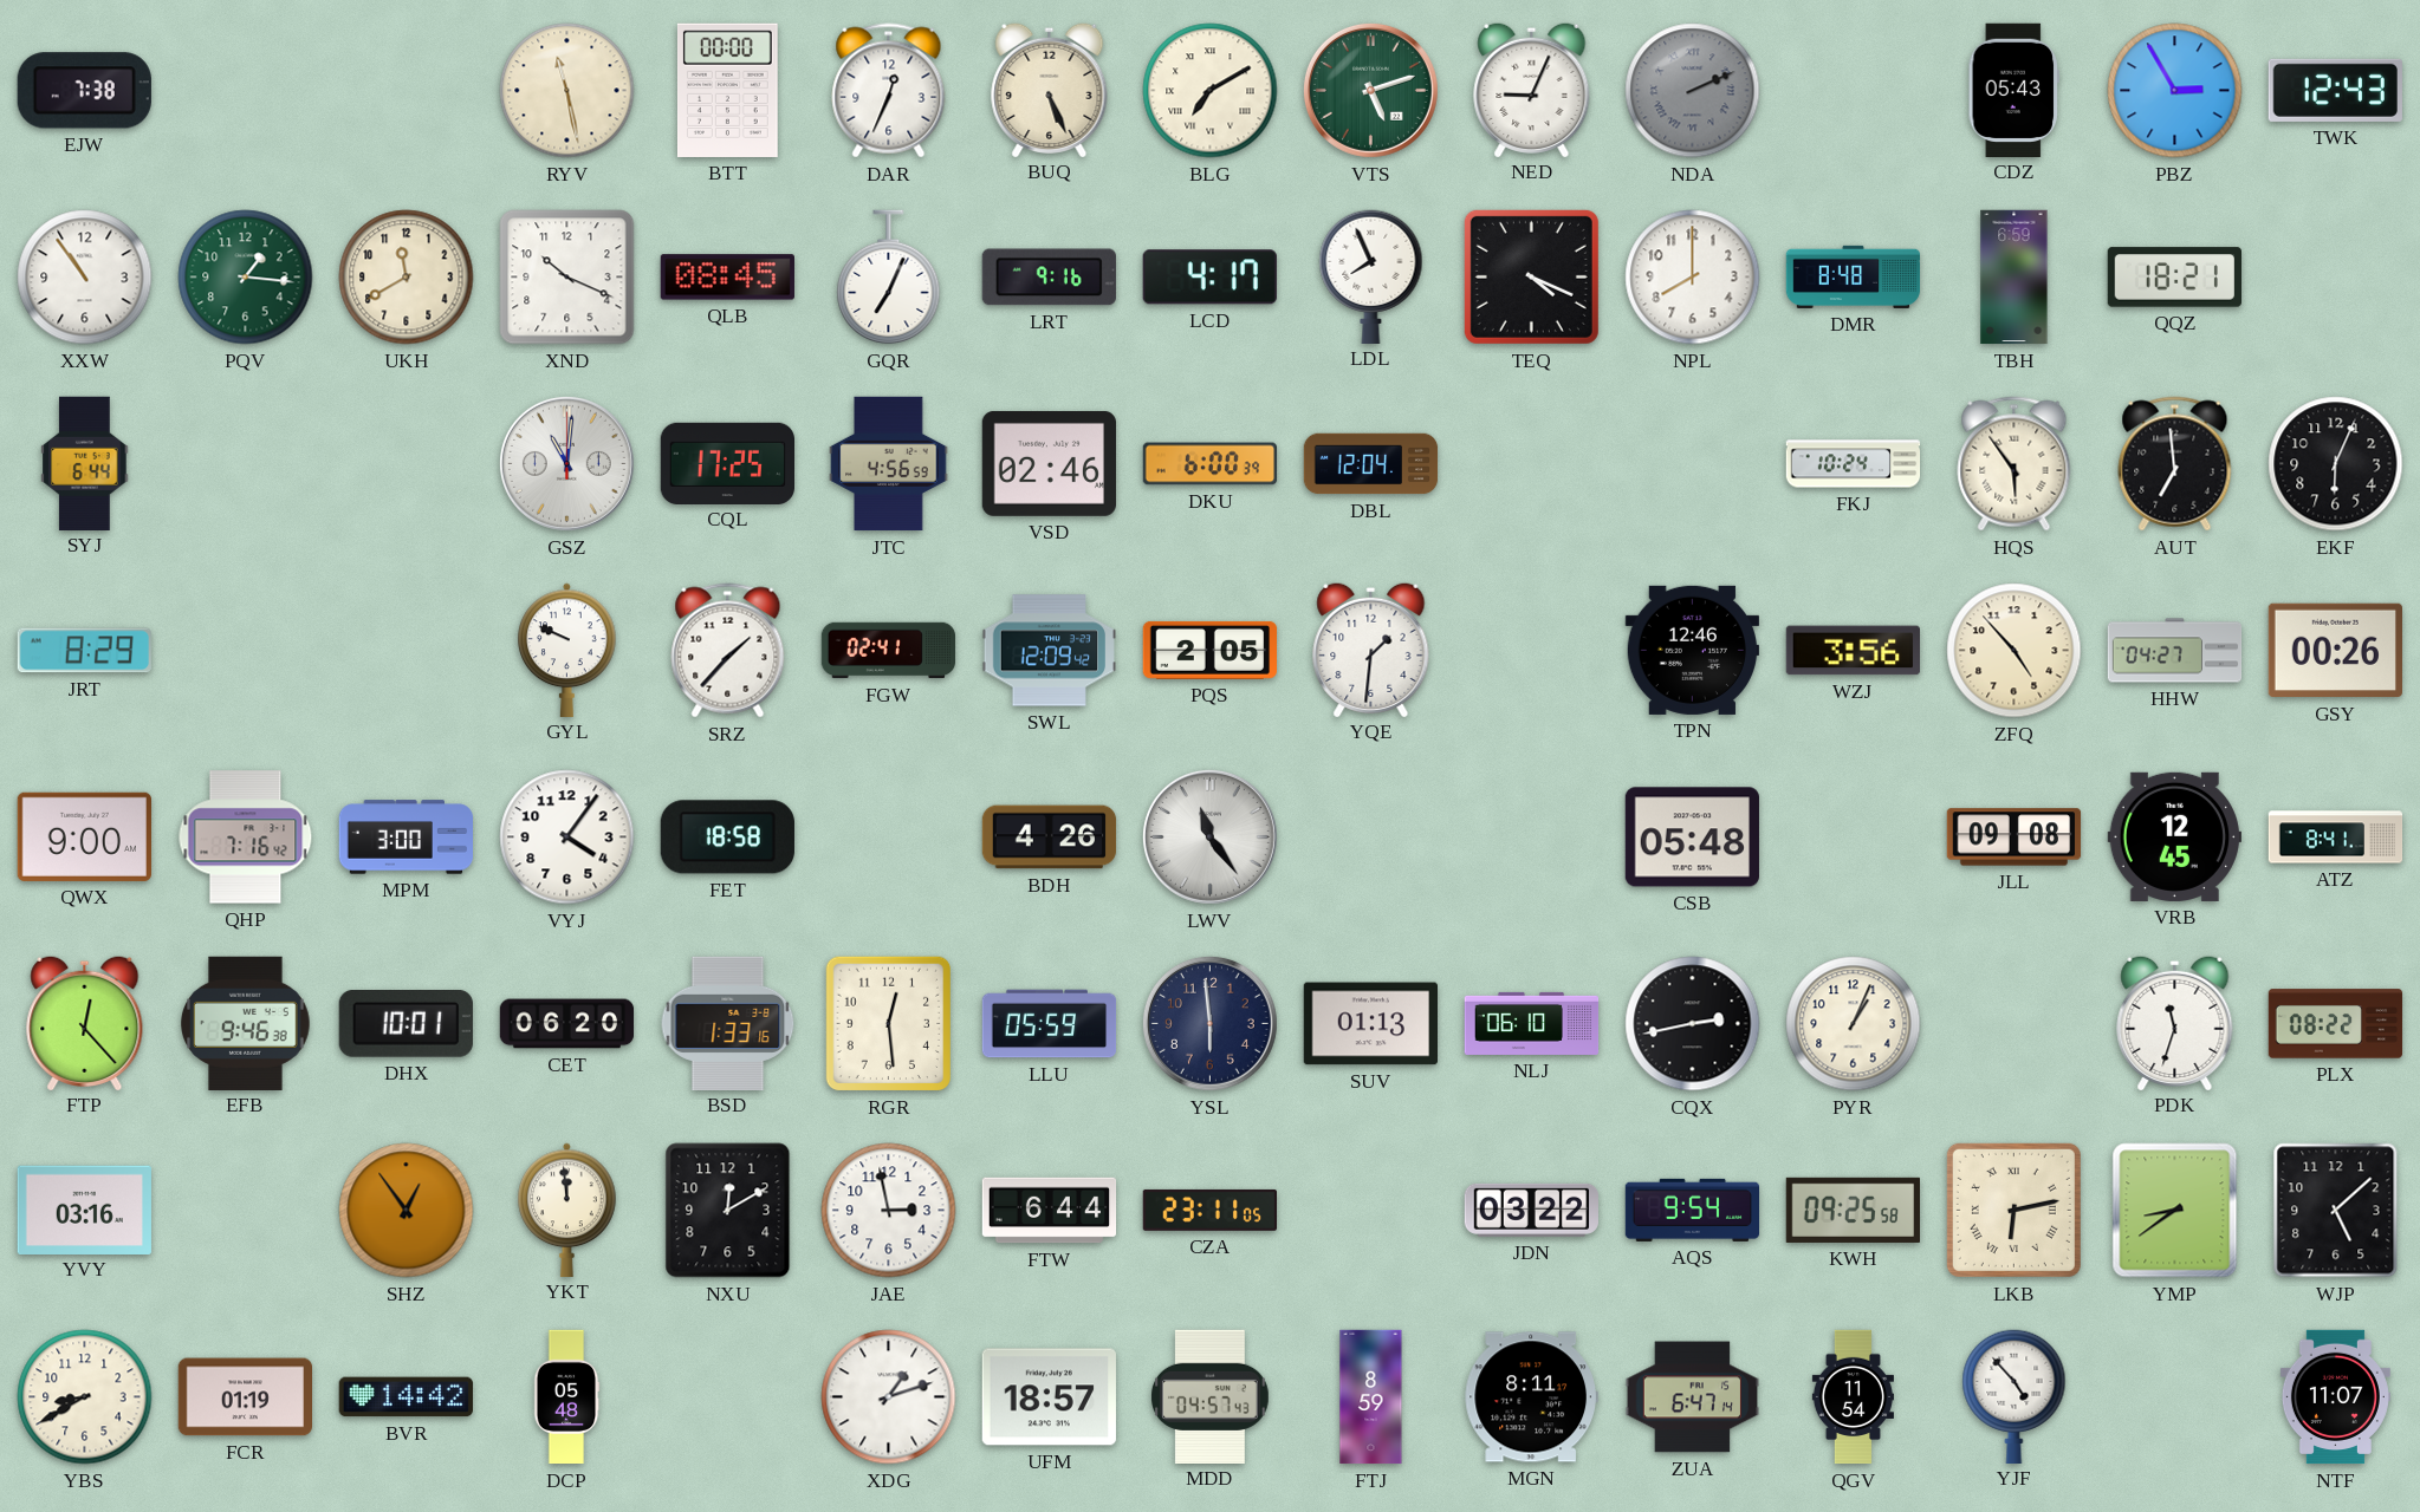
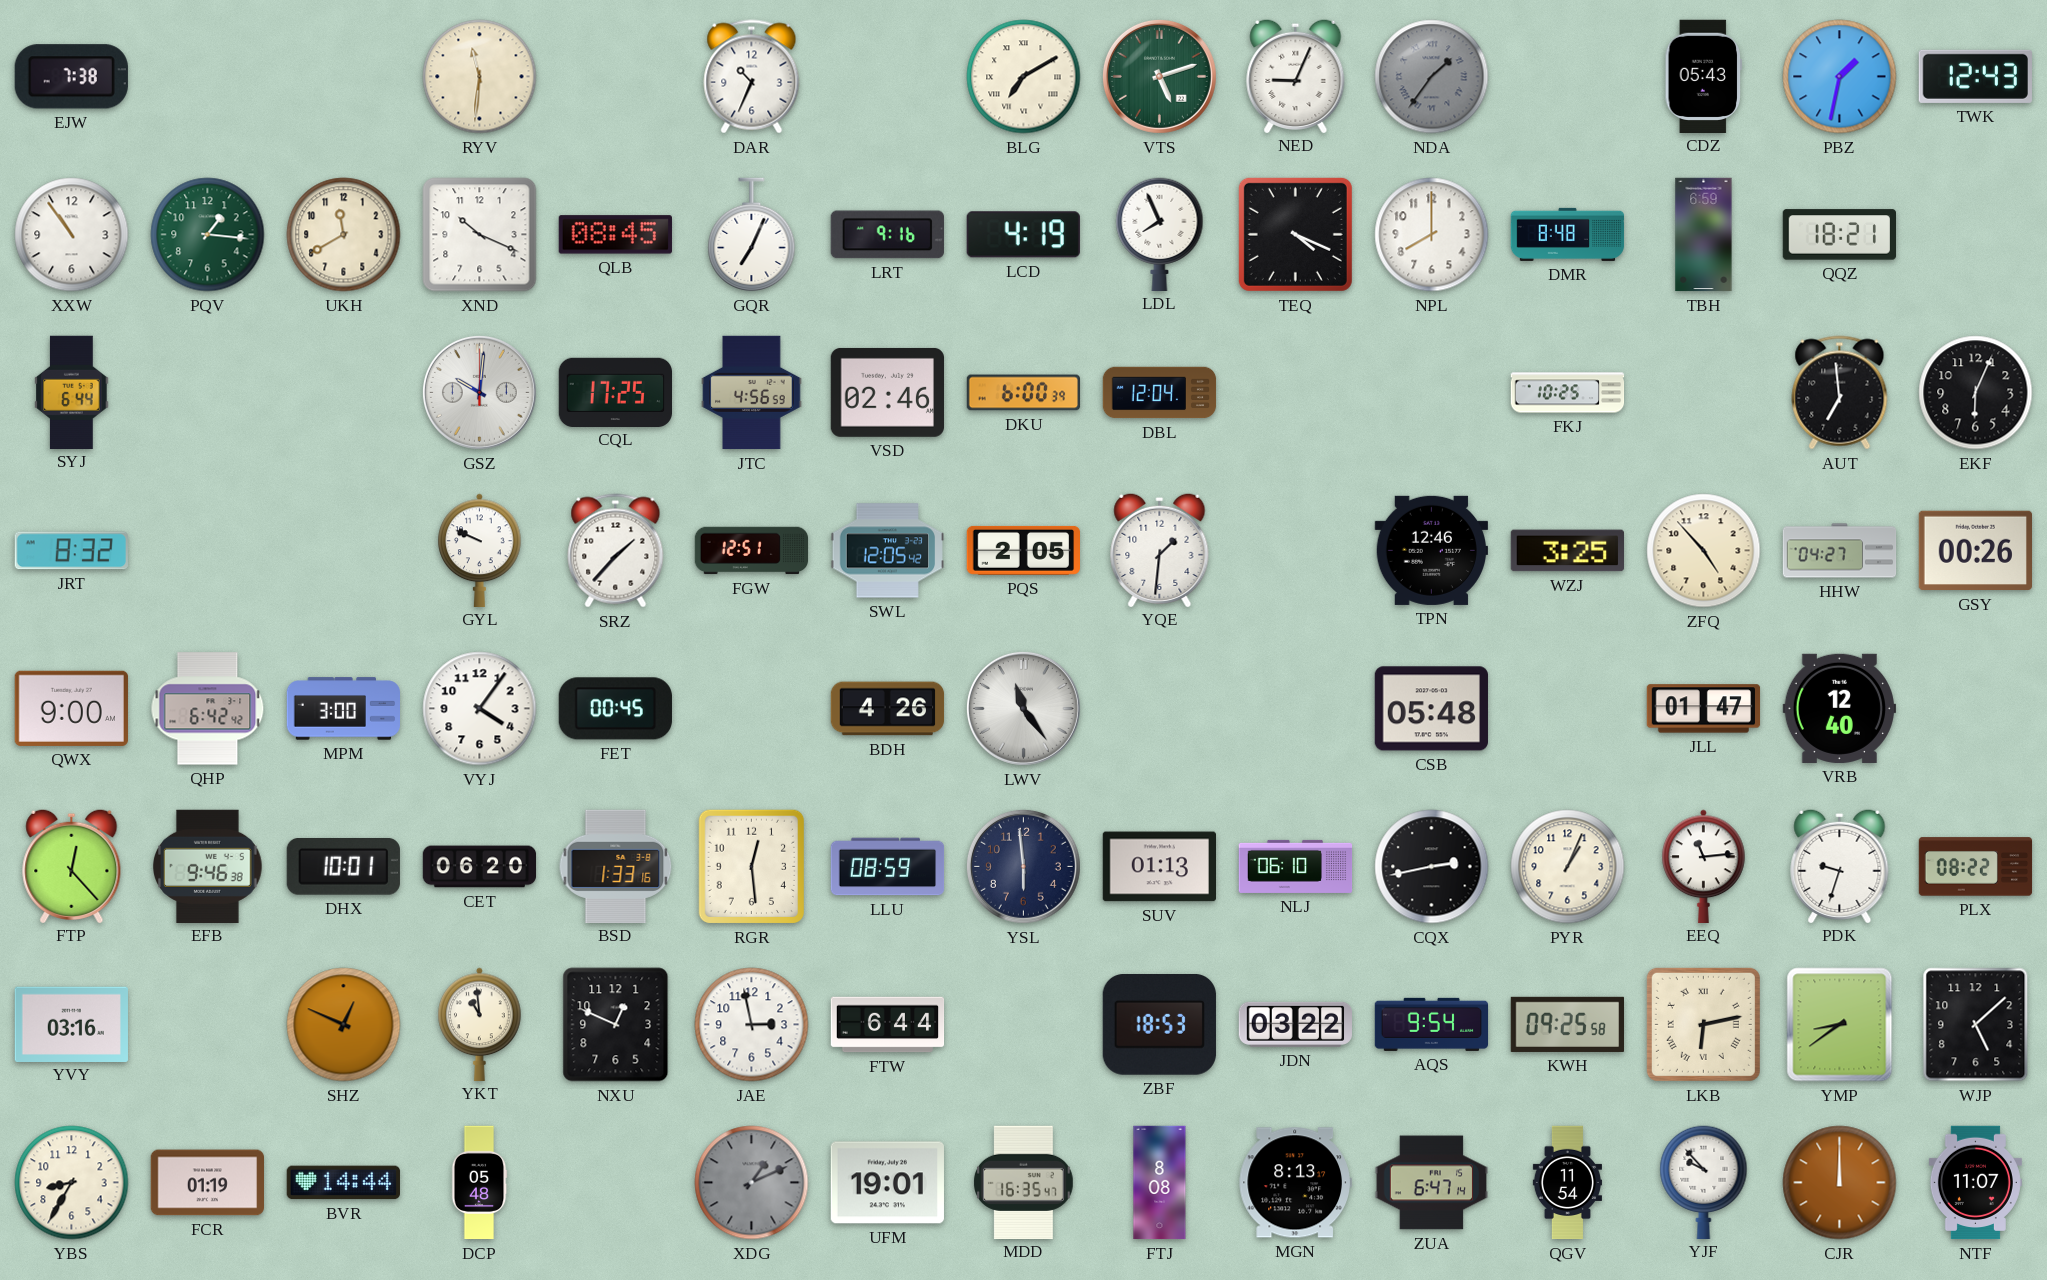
RYV: 11:28 -> 11:31
BTT: 00:00 -> none
DAR: 12:34 -> 10:34
BUQ: 5:26 -> none
NDA: 2:11 -> 1:36
PBZ: 2:55 -> 1:32
LCD: 4:17 -> 4:19
GSZ: 11:01 -> 10:01
FKJ: 10:24 -> 10:25
HQS: 5:54 -> none
JRT: 8:29 -> 8:32
FGW: 02:41 -> 12:51
SWL: 12:09 -> 12:05
WZJ: 3:56 -> 3:25
QHP: 7:16 -> 6:42
FET: 18:58 -> 00:45
JLL: 09:08 -> 01:47
VRB: 12:45 -> 12:40
ATZ: 8:41 -> none
LLU: 05:59 -> 08:59
EEQ: none -> 11:14
PDK: 11:33 -> 9:33
SHZ: 12:54 -> 12:49
YKT: 11:59 -> 10:59
NXU: 12:10 -> 12:49
CZA: 23:11 -> none
ZBF: none -> 18:53
YBS: 8:40 -> 8:35
BVR: 14:42 -> 14:44
XDG: 1:12 -> 1:11
XDG dial: white -> grey
UFM: 18:57 -> 19:01
MDD: 04:57 -> 16:35
FTJ: 8:59 -> 8:08
MGN: 8:11 -> 8:13
YJF: 4:53 -> 9:53
CJR: none -> 12:00
